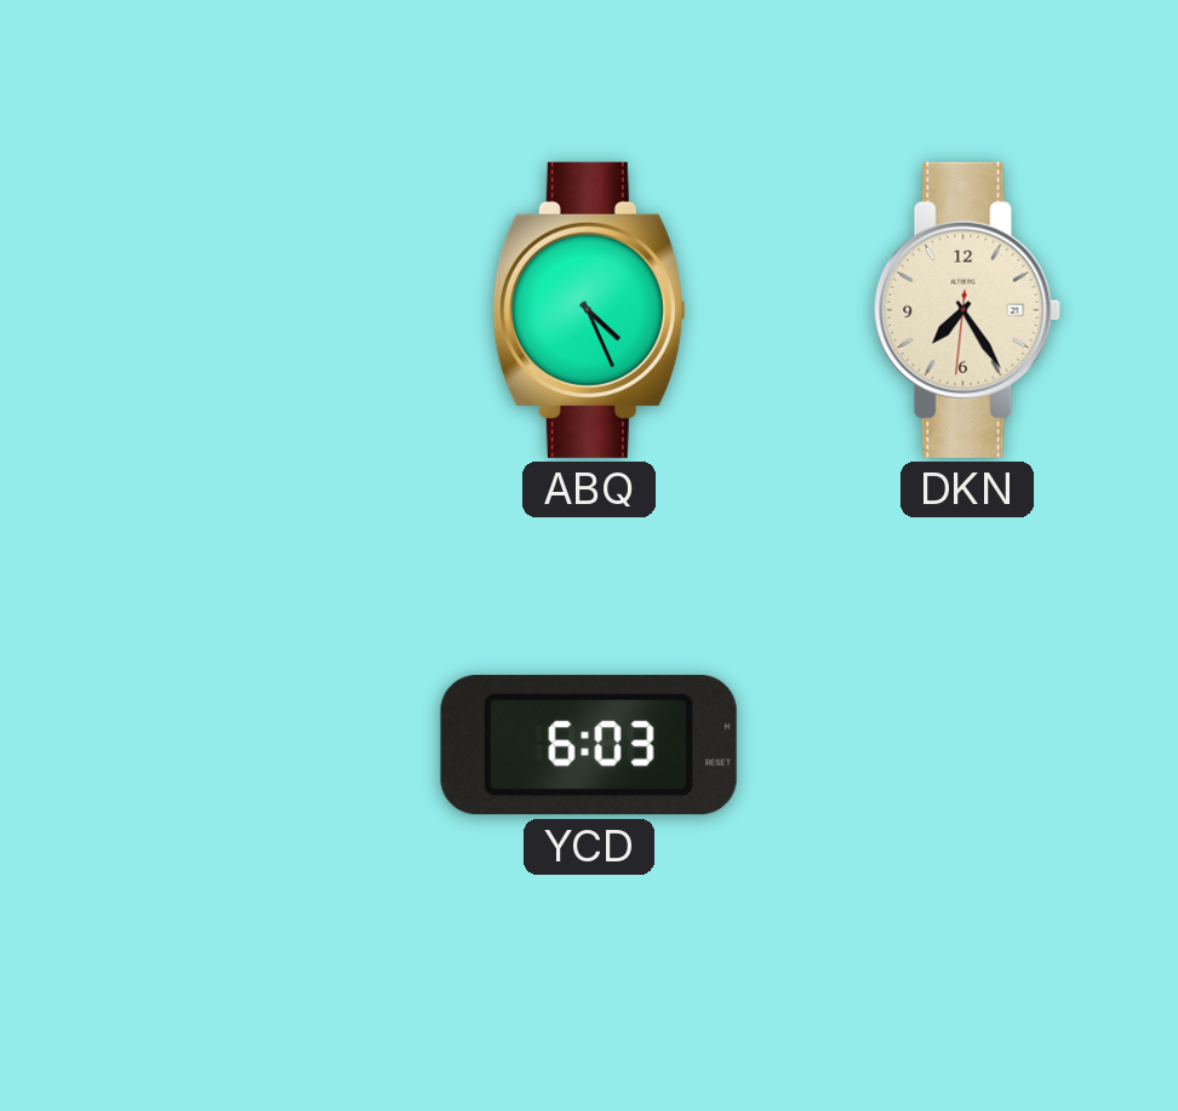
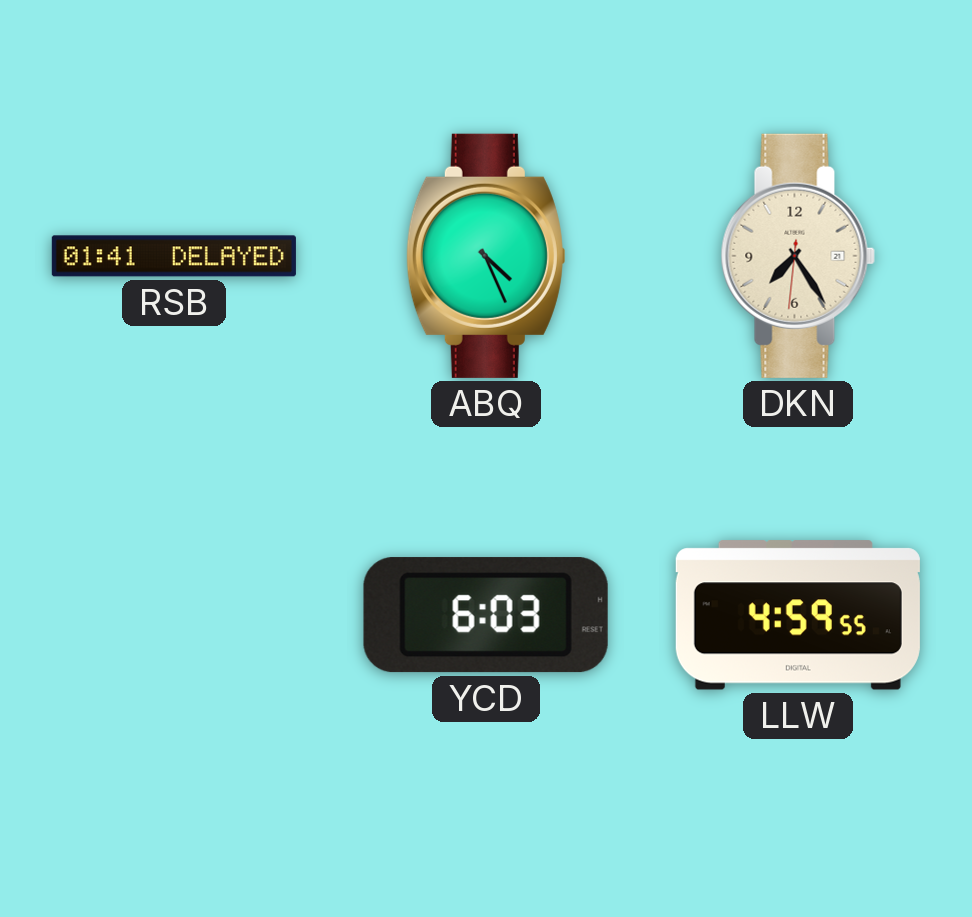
RSB: none -> 01:41
LLW: none -> 4:59
